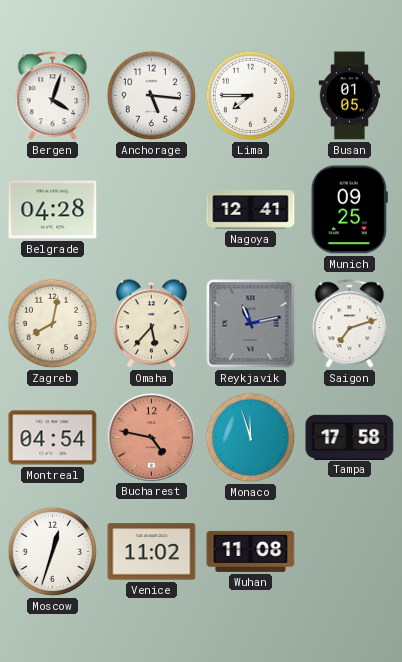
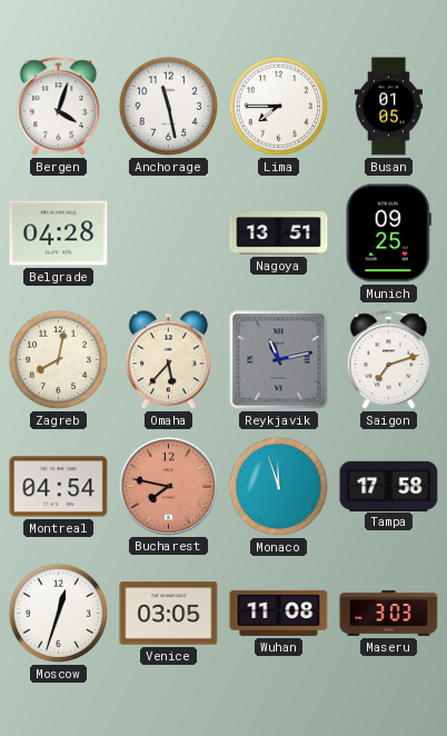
Anchorage: 5:16 -> 11:28
Nagoya: 12:41 -> 13:51
Bucharest: 4:47 -> 7:47
Venice: 11:02 -> 03:05
Maseru: none -> 3:03
